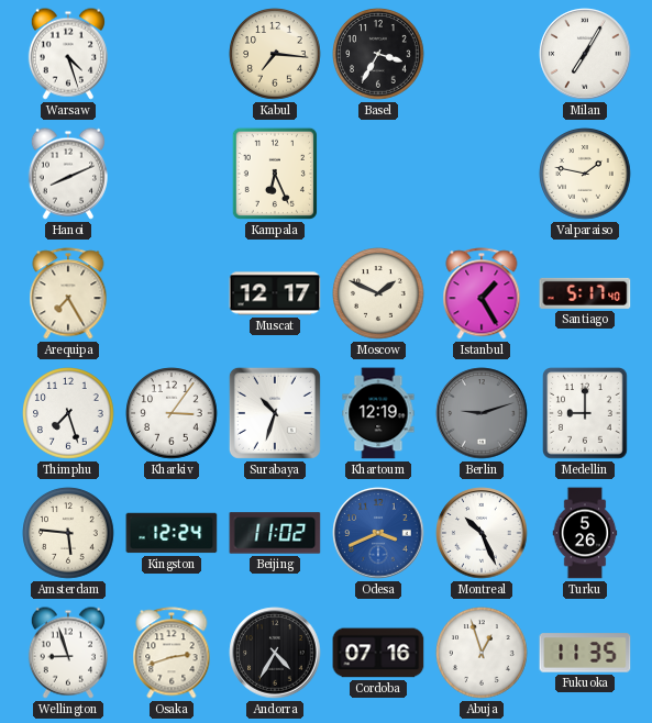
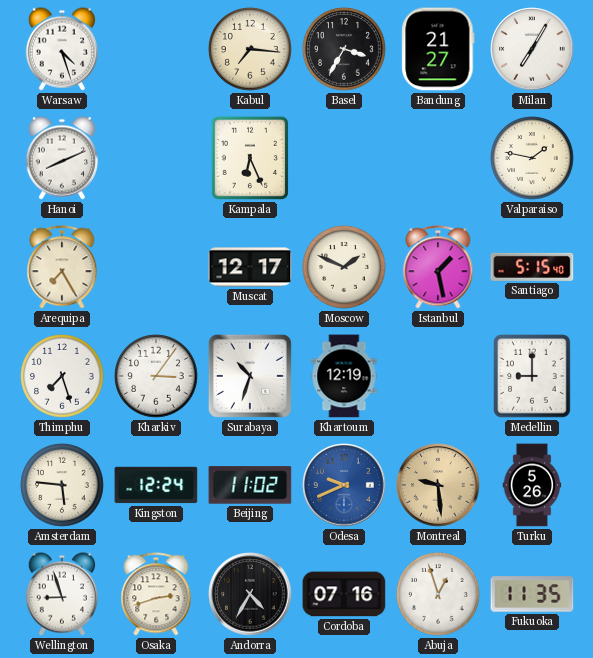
Bandung: none -> 21:27
Istanbul: 1:25 -> 1:28
Santiago: 5:17 -> 5:15
Berlin: 9:12 -> none
Odesa: 3:41 -> 9:41
Montreal: 10:26 -> 9:29
Montreal dial: white -> champagne
